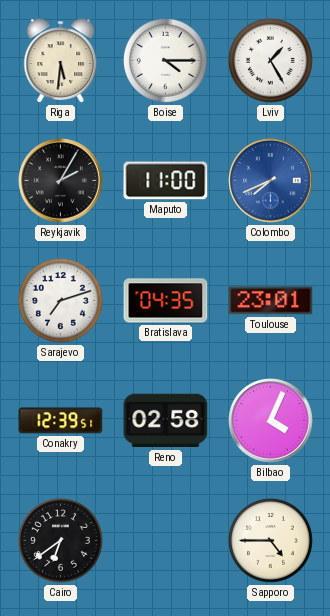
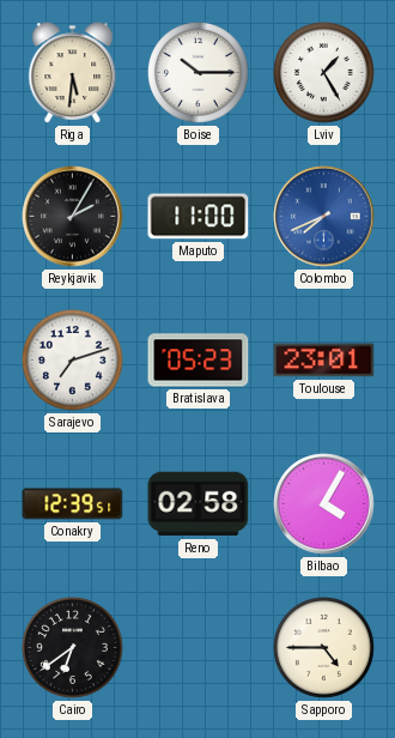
Boise: 4:15 -> 10:15
Bratislava: 04:35 -> 05:23
Bilbao: 4:04 -> 4:05
